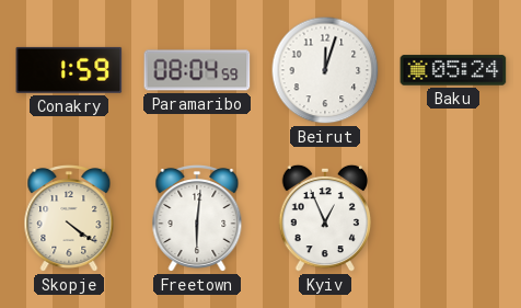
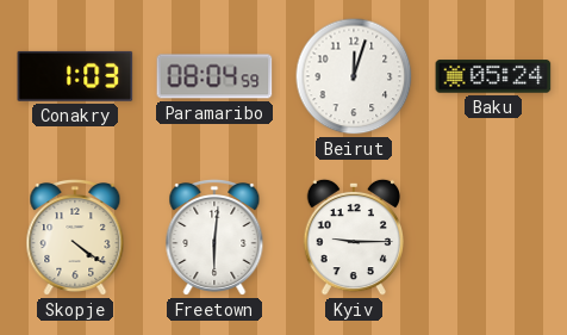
Conakry: 1:59 -> 1:03
Kyiv: 12:56 -> 9:15
